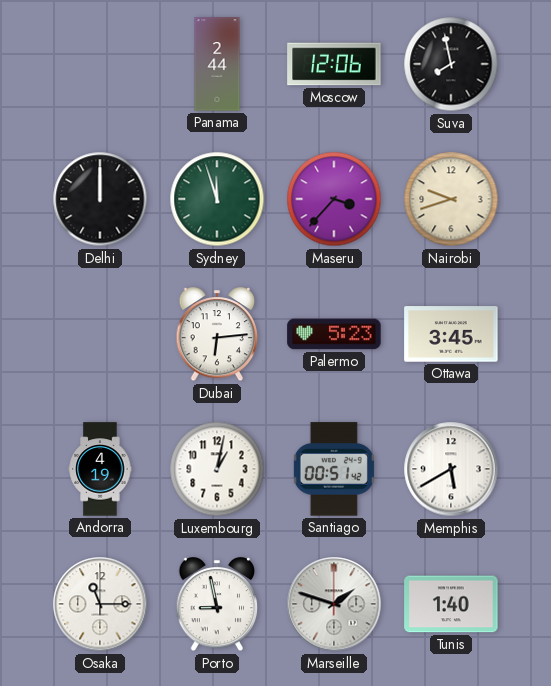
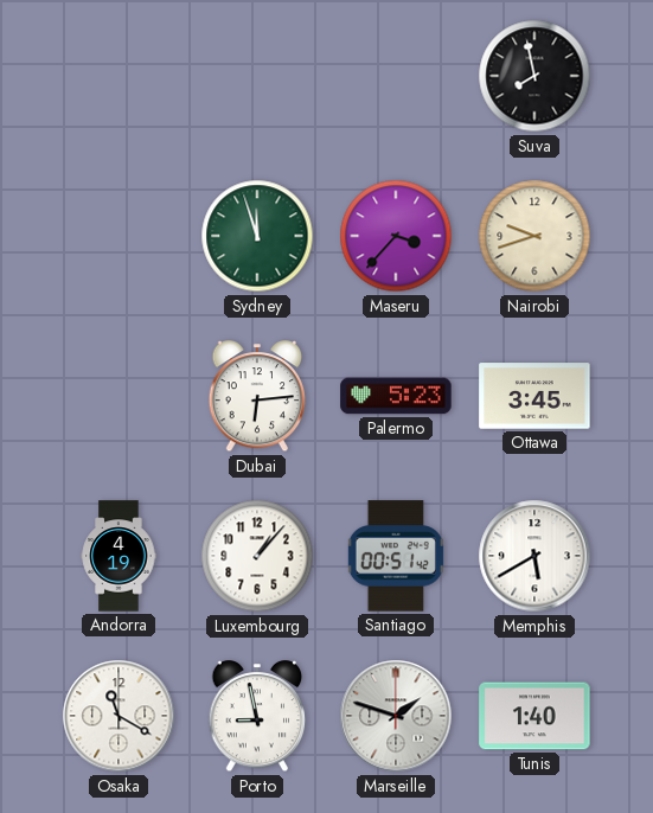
Panama: 2:44 -> none
Moscow: 12:06 -> none
Delhi: 12:00 -> none
Luxembourg: 1:02 -> 1:07
Osaka: 11:15 -> 11:20
